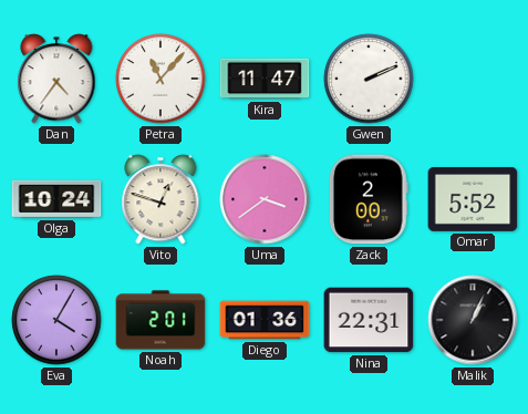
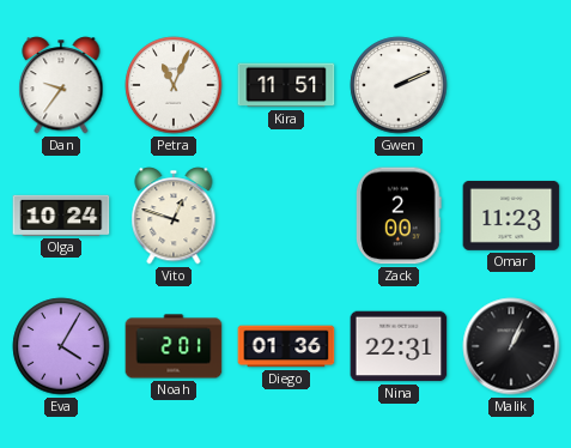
Dan: 4:36 -> 9:36
Petra: 11:07 -> 11:04
Kira: 11:47 -> 11:51
Uma: 3:39 -> none
Omar: 5:52 -> 11:23
